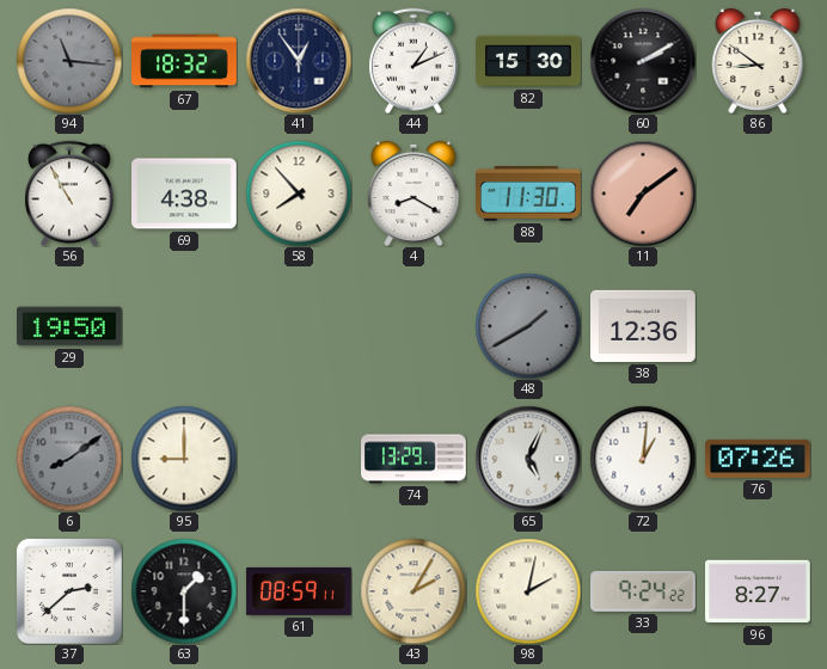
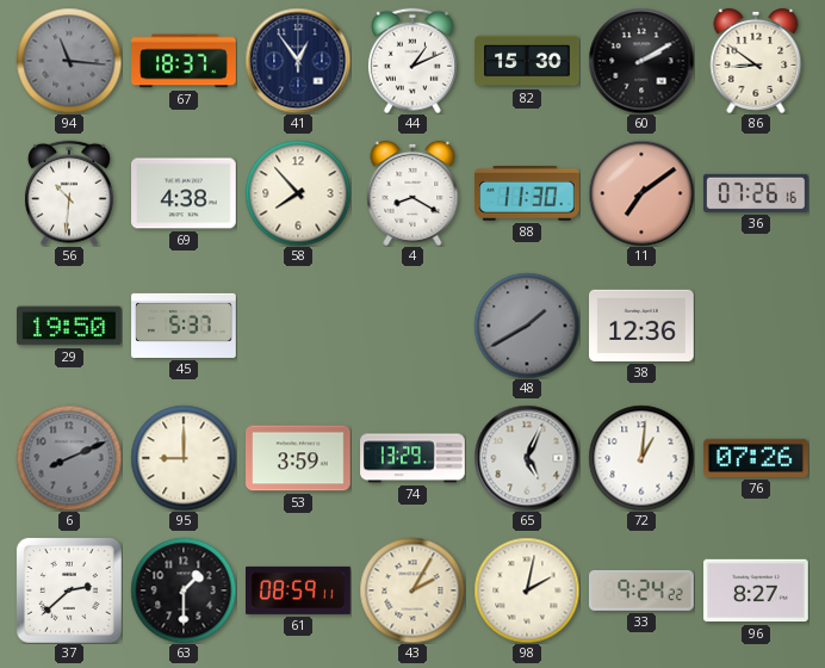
67: 18:32 -> 18:37
56: 10:55 -> 10:31
36: none -> 07:26
45: none -> 5:37
6: 8:09 -> 8:11
53: none -> 3:59
